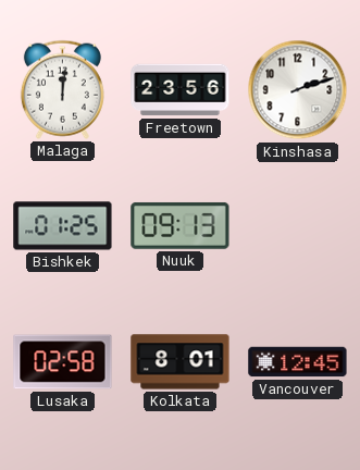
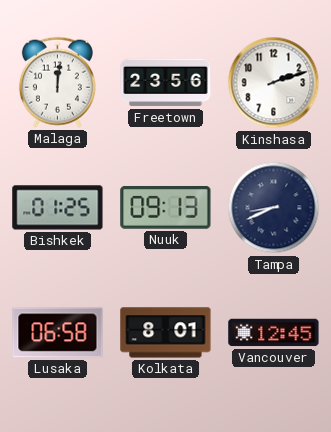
Tampa: none -> 8:41
Lusaka: 02:58 -> 06:58
